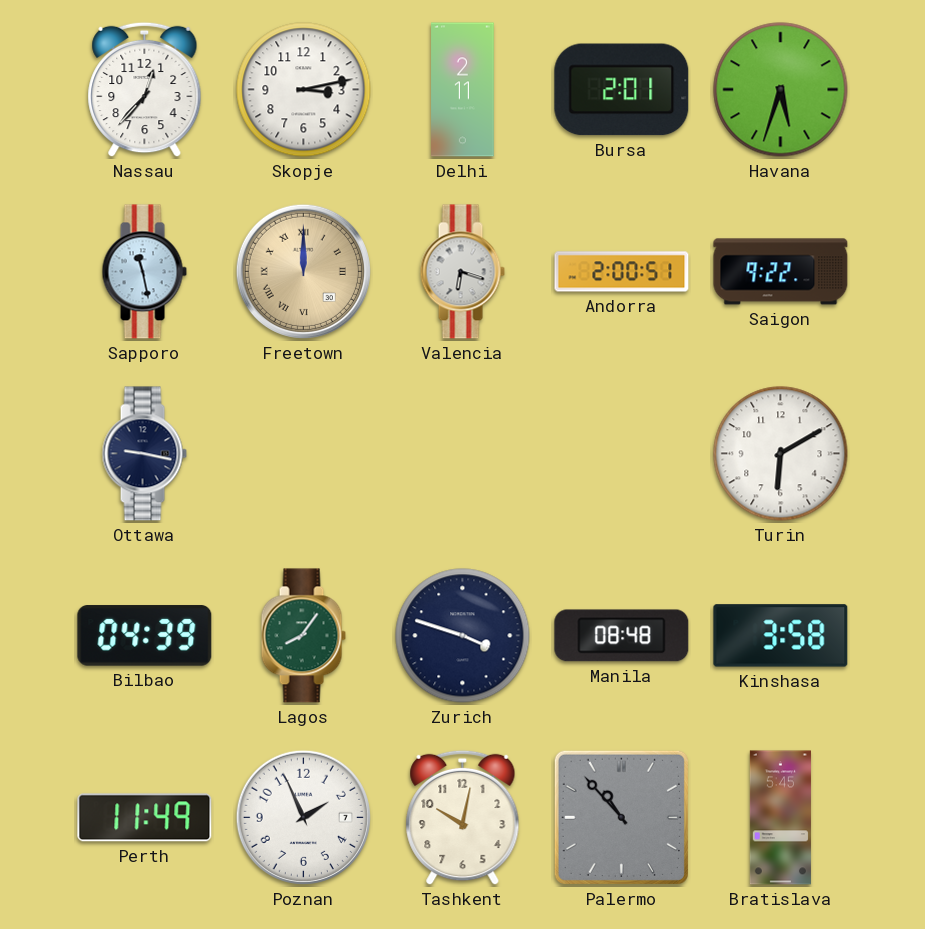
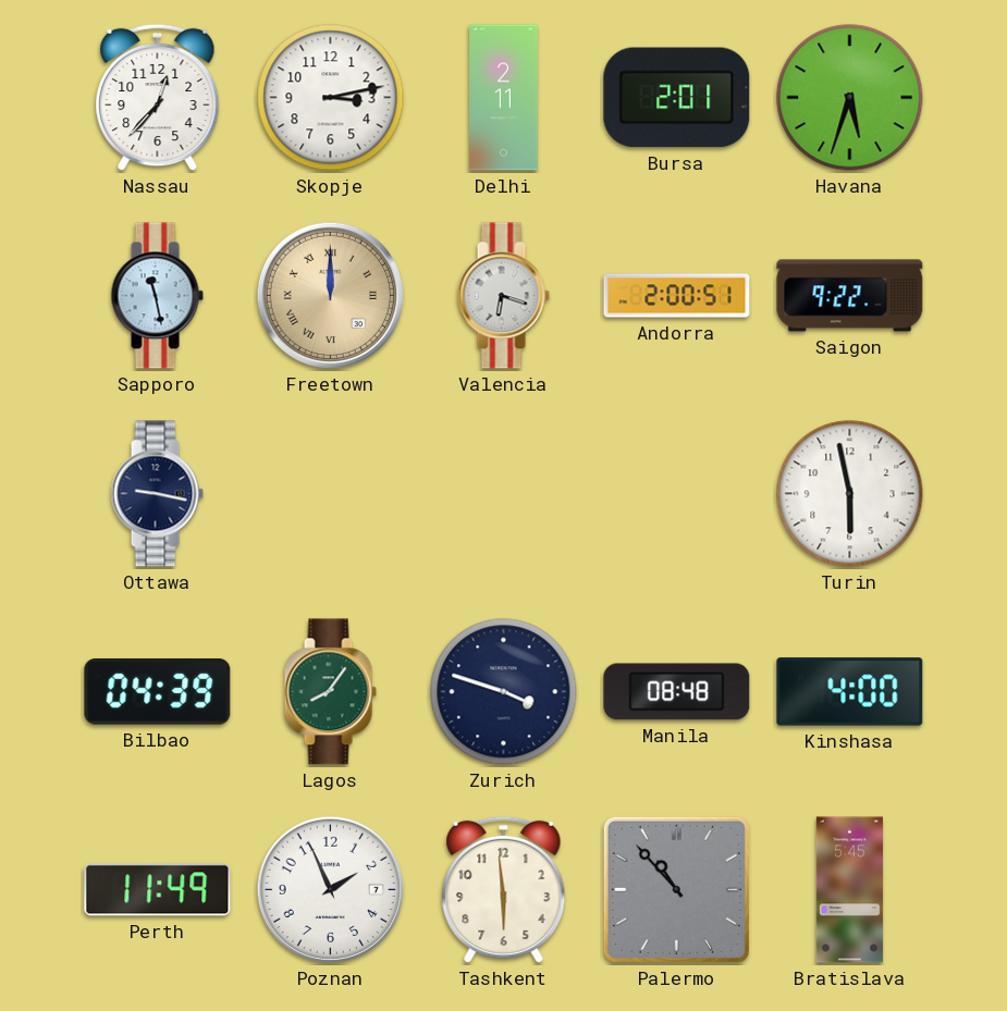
Turin: 6:10 -> 5:58
Kinshasa: 3:58 -> 4:00
Tashkent: 10:02 -> 5:59
